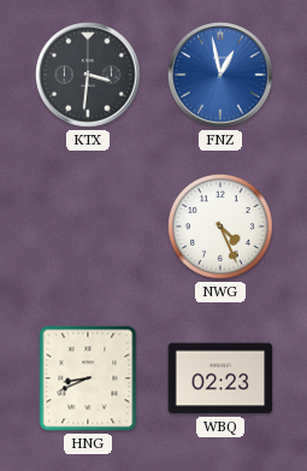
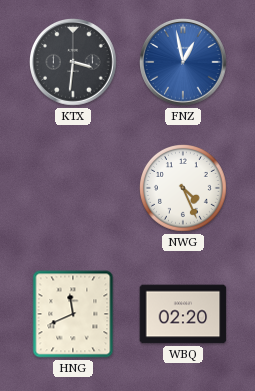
HNG: 8:41 -> 11:41
WBQ: 02:23 -> 02:20
